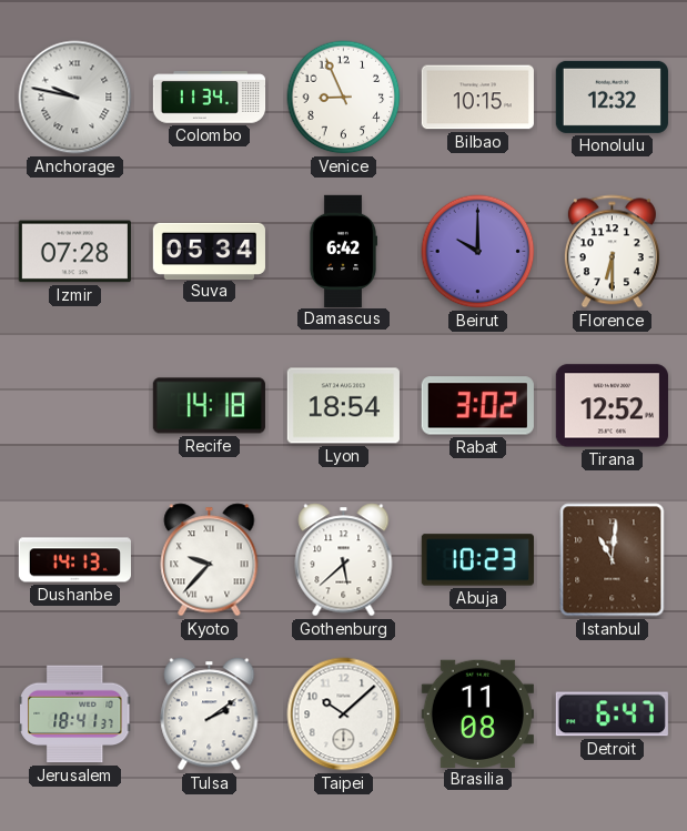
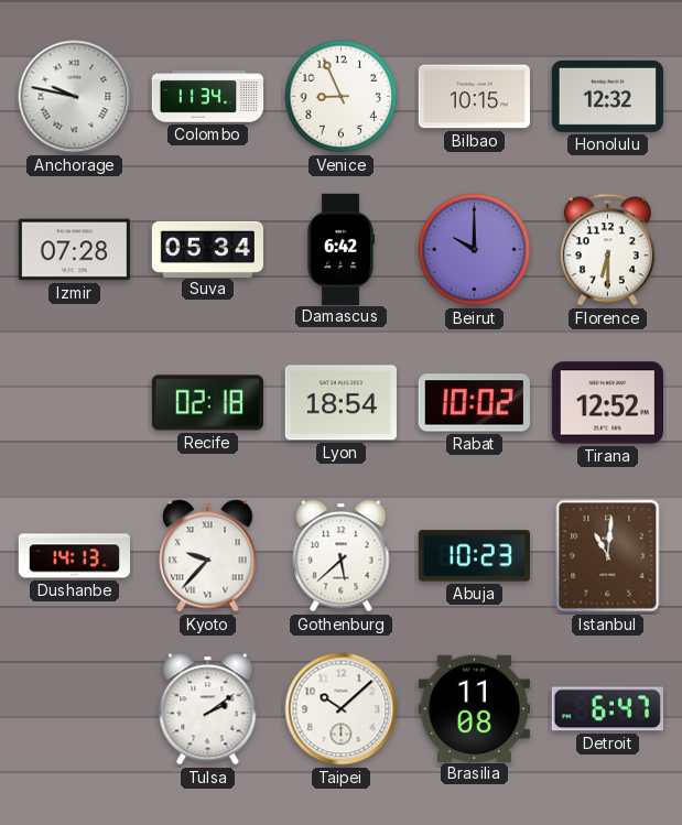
Recife: 14:18 -> 02:18
Rabat: 3:02 -> 10:02
Jerusalem: 18:41 -> none
